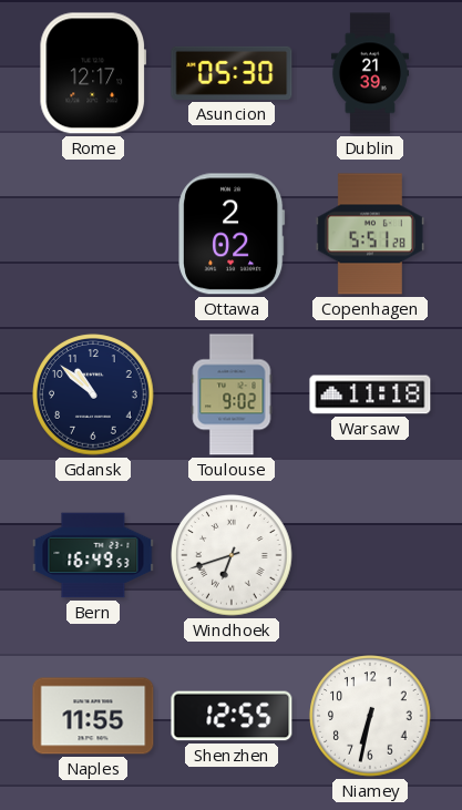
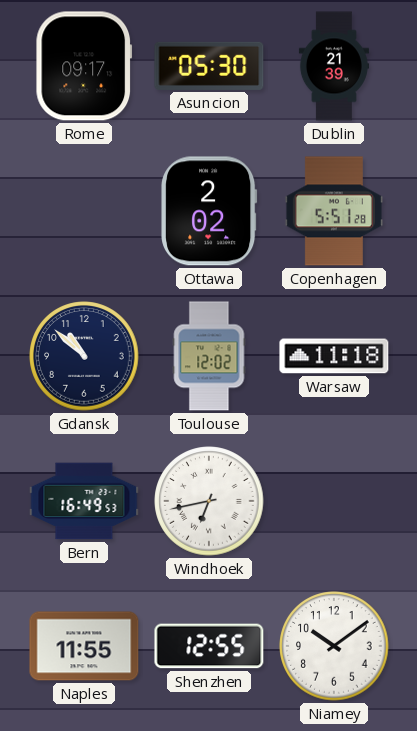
Rome: 12:17 -> 09:17
Toulouse: 9:02 -> 12:02
Windhoek: 6:42 -> 6:43
Niamey: 6:32 -> 10:09
